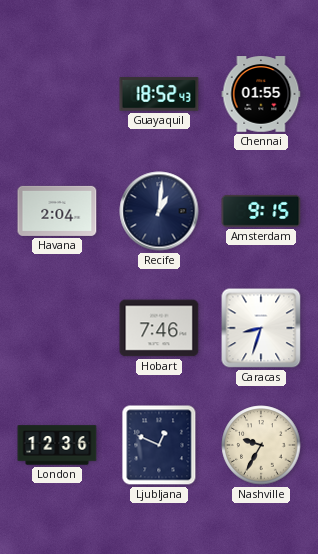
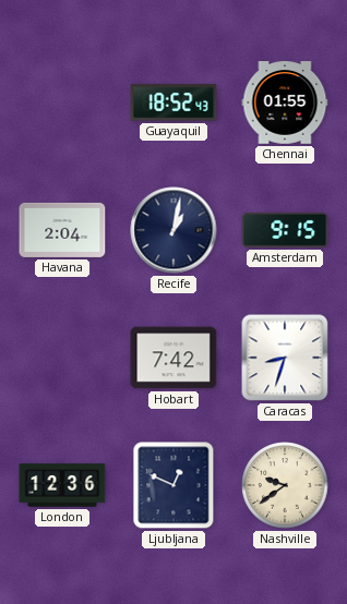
Recife: 1:01 -> 1:02
Hobart: 7:46 -> 7:42
Nashville: 9:35 -> 9:39
